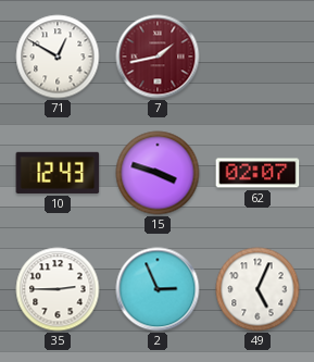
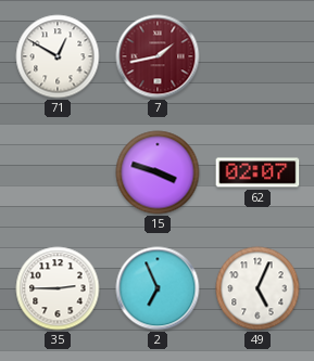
10: 12:43 -> none
2: 2:56 -> 6:56
